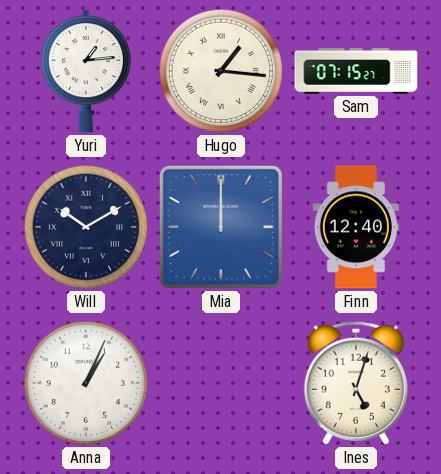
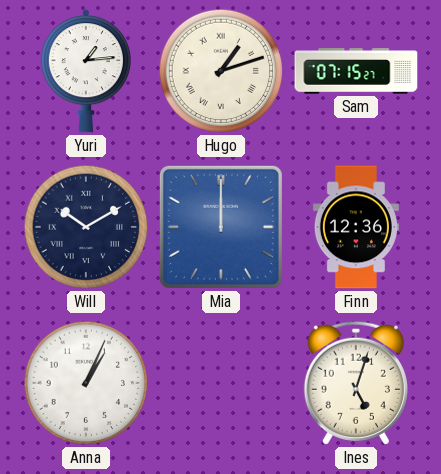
Hugo: 1:16 -> 1:12
Finn: 12:40 -> 12:36
